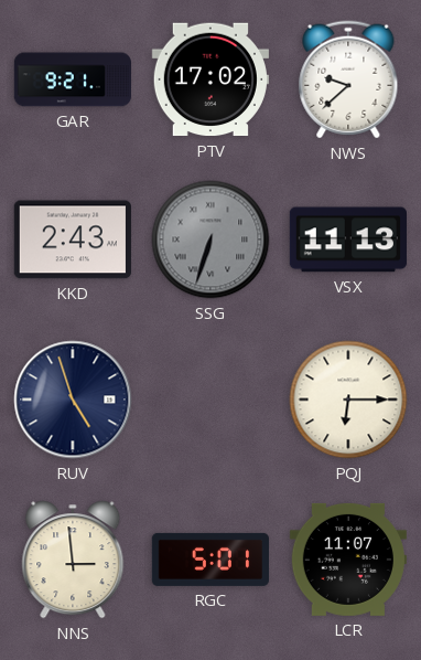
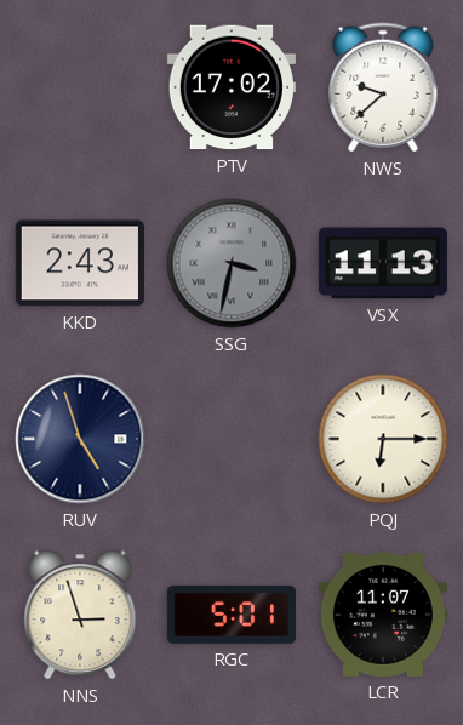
GAR: 9:21 -> none
SSG: 6:33 -> 3:32
NNS: 2:59 -> 2:57
